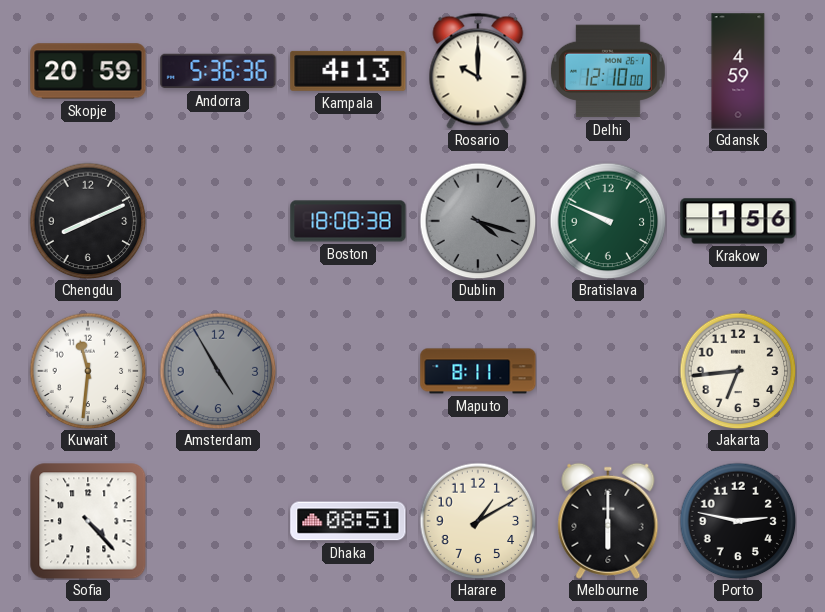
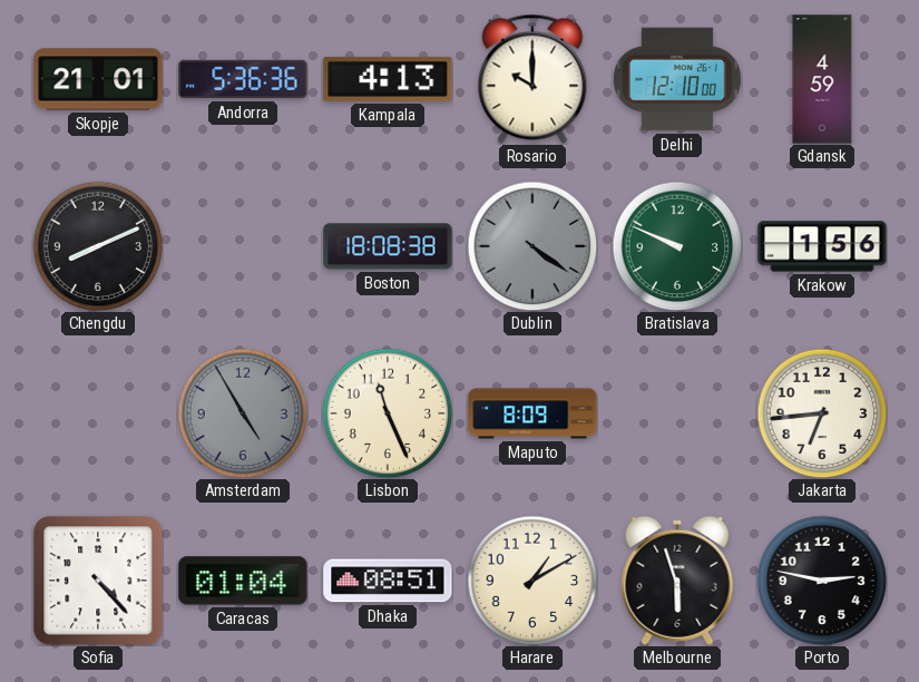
Skopje: 20:59 -> 21:01
Dublin: 4:18 -> 4:21
Kuwait: 11:31 -> none
Lisbon: none -> 11:26
Maputo: 8:11 -> 8:09
Caracas: none -> 01:04
Melbourne: 6:00 -> 5:57
